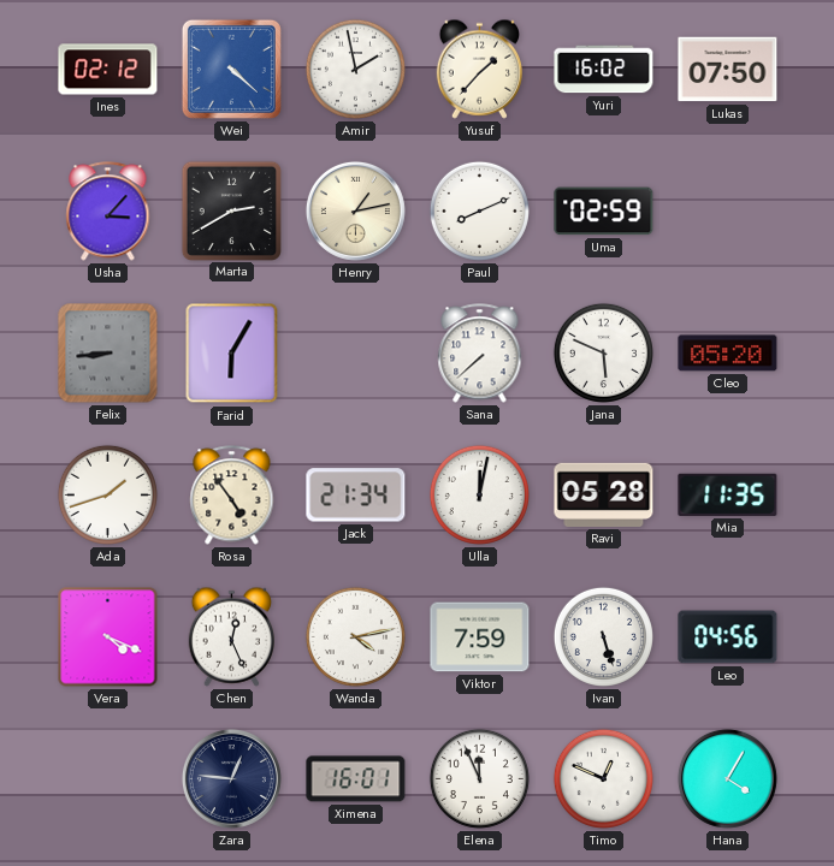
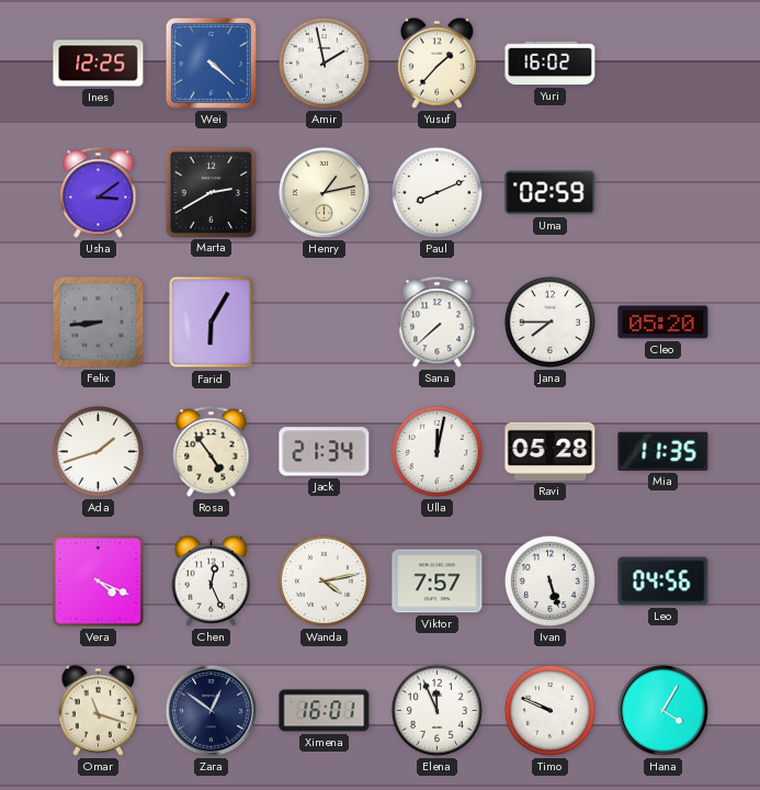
Ines: 02:12 -> 12:25
Lukas: 07:50 -> none
Usha: 3:07 -> 3:09
Jana: 5:49 -> 7:45
Viktor: 7:59 -> 7:57
Omar: none -> 11:18
Zara: 12:46 -> 12:51
Timo: 12:49 -> 9:49
